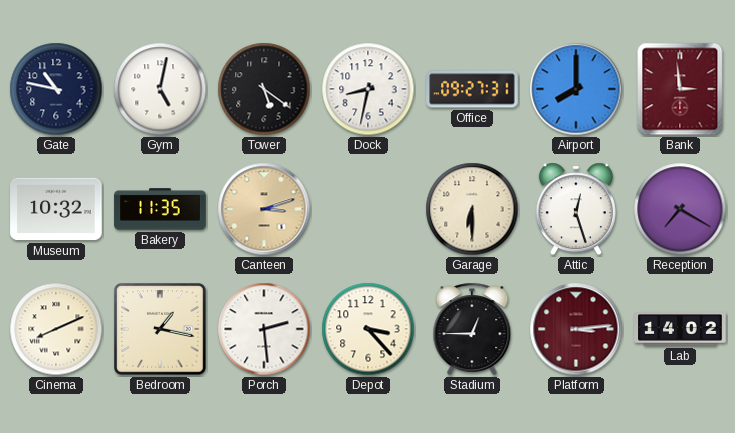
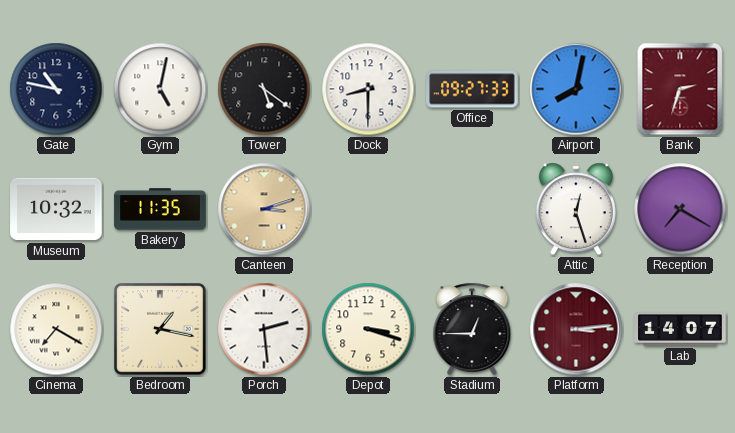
Dock: 8:32 -> 8:30
Office: 09:27:31 -> 09:27:33
Airport: 8:00 -> 8:02
Bank: 2:59 -> 2:33
Garage: 6:30 -> none
Cinema: 8:11 -> 7:20
Depot: 3:23 -> 3:18
Lab: 14:02 -> 14:07
